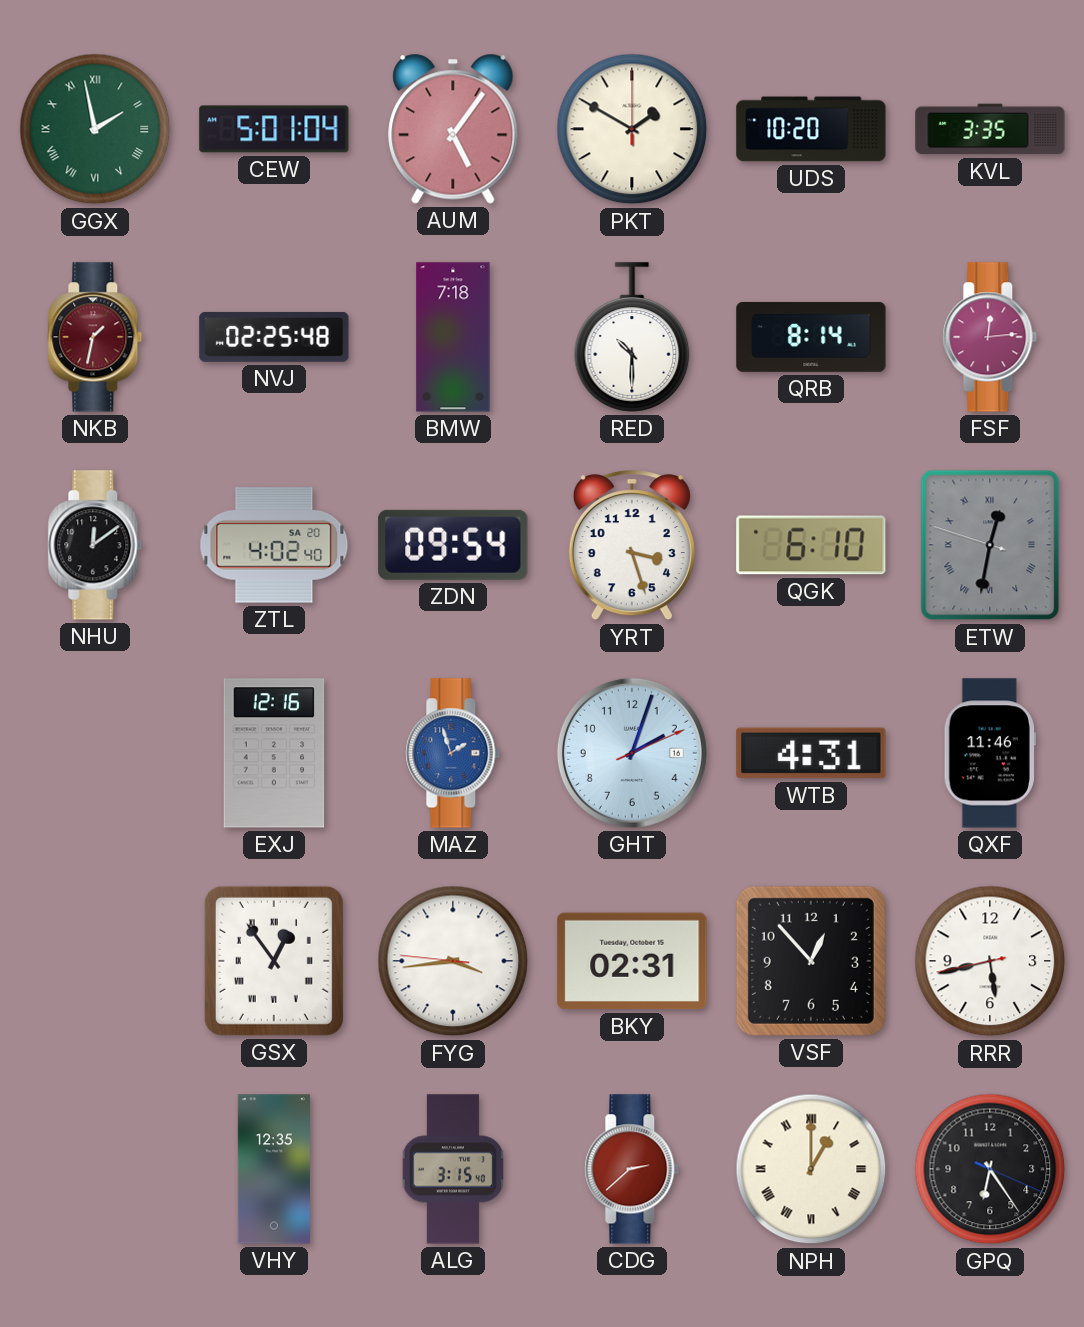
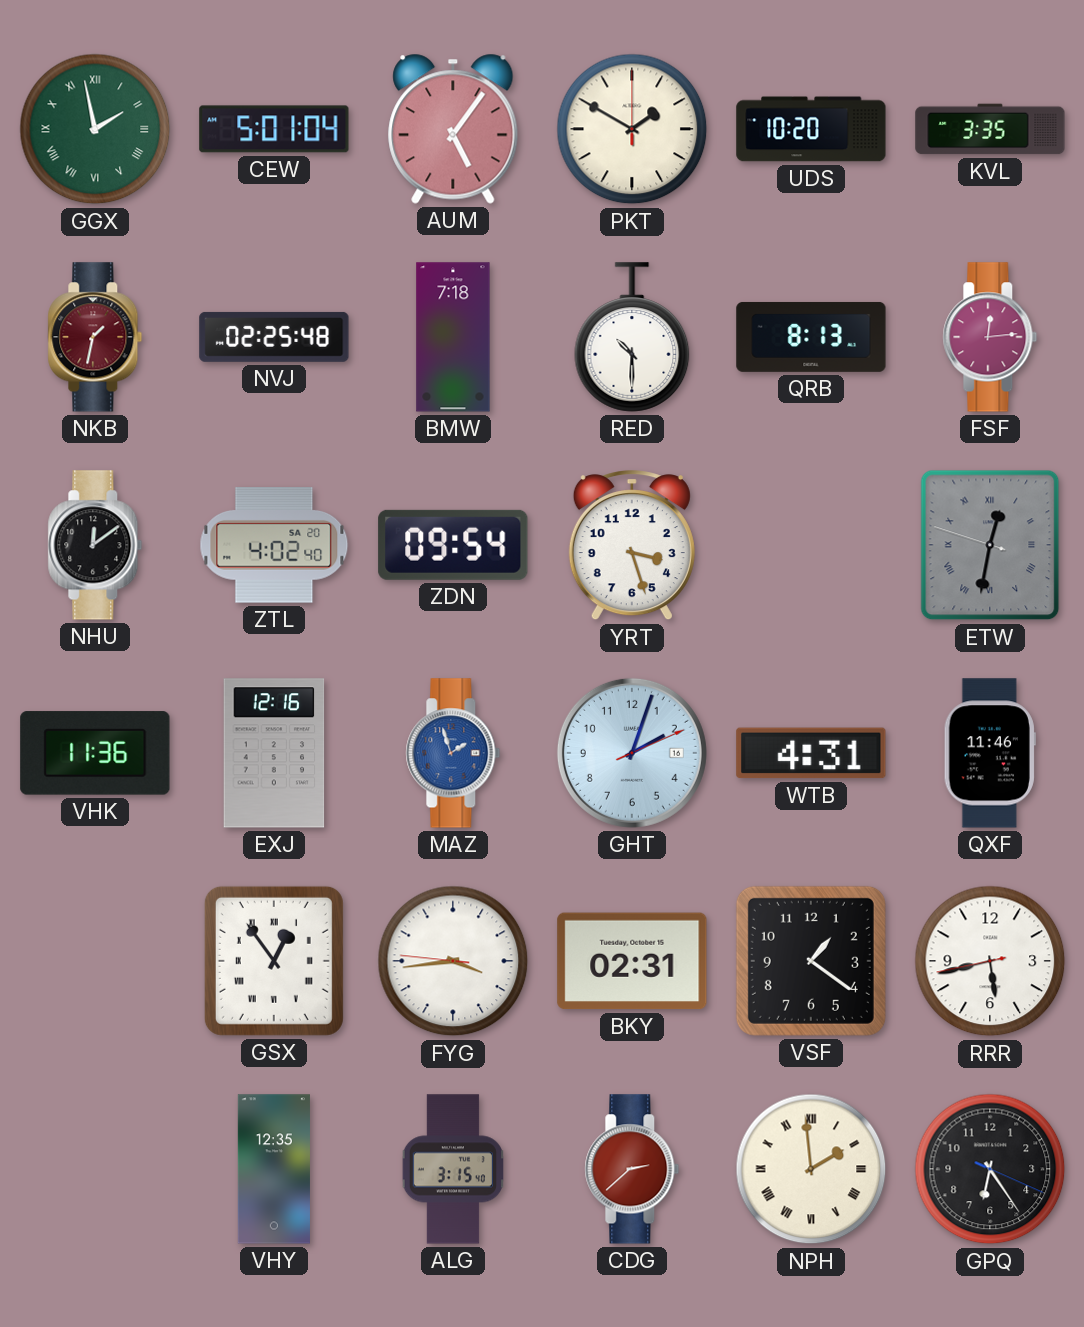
QRB: 8:14 -> 8:13
QGK: 6:10 -> none
VHK: none -> 11:36
VSF: 12:53 -> 1:21
NPH: 1:00 -> 1:59
